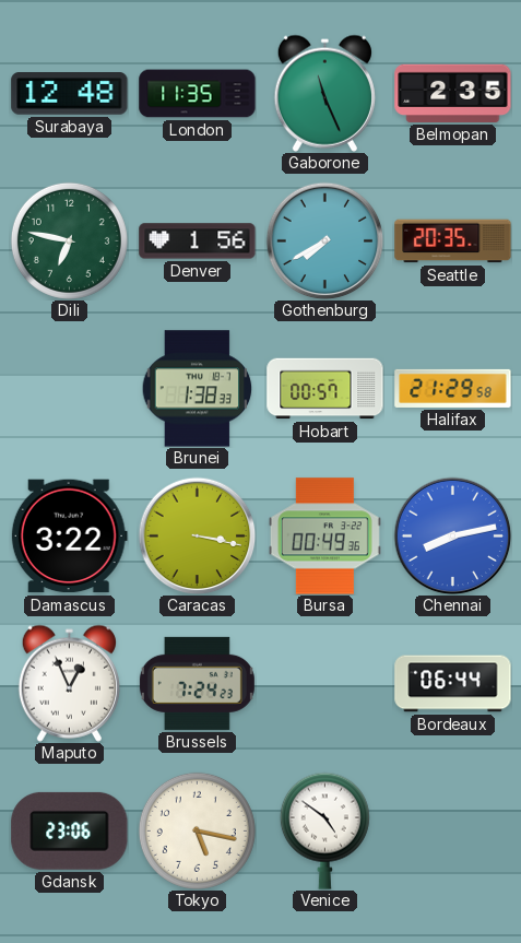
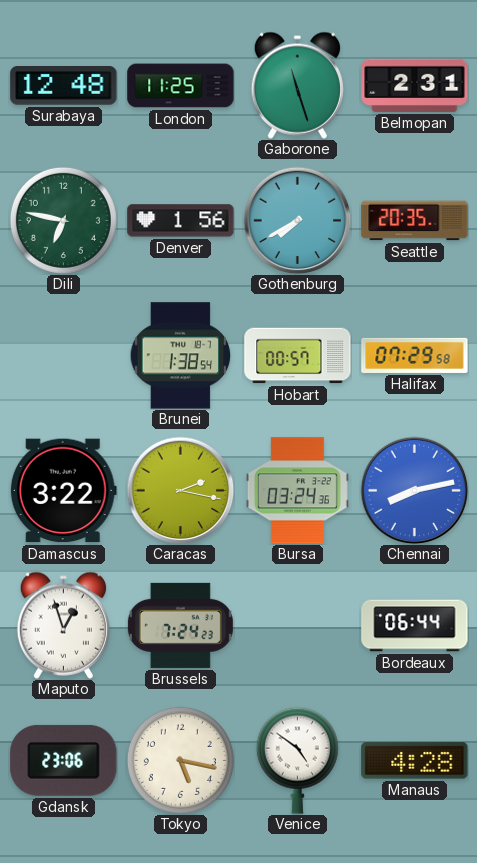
London: 11:35 -> 11:25
Gaborone: 11:26 -> 11:27
Belmopan: 2:35 -> 2:31
Brunei: 1:38:33 -> 1:38:54
Halifax: 21:29 -> 07:29
Caracas: 3:17 -> 2:17
Bursa: 00:49 -> 03:24
Maputo: 12:56 -> 12:57
Manaus: none -> 4:28
